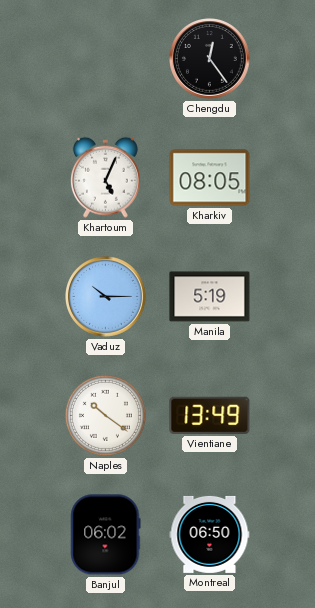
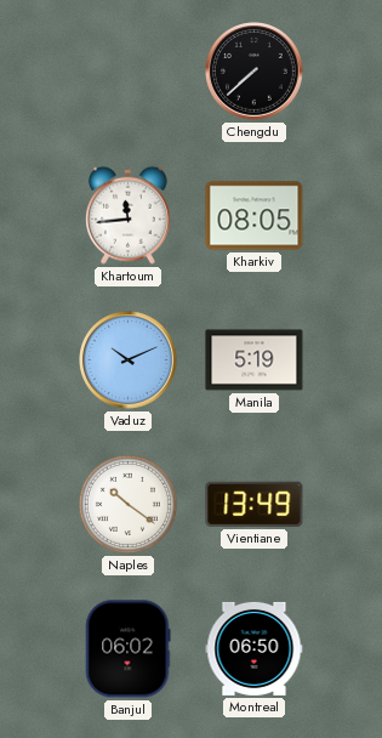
Chengdu: 12:24 -> 7:38
Khartoum: 5:04 -> 11:44
Vaduz: 10:15 -> 10:11
